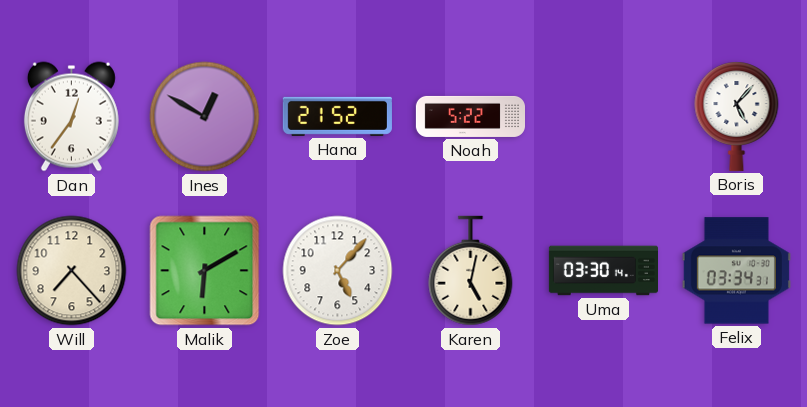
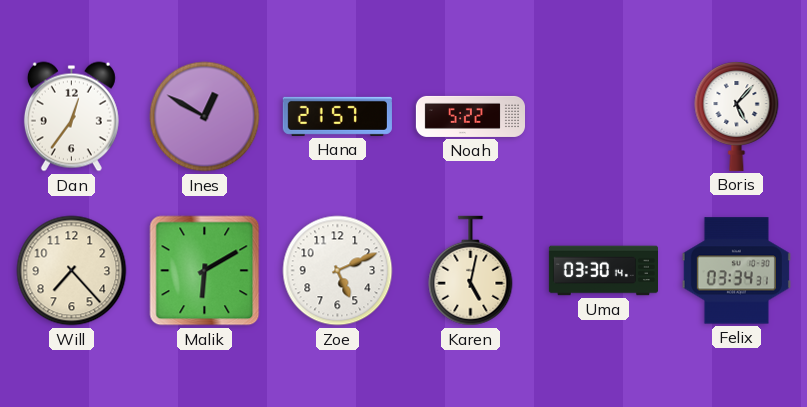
Hana: 21:52 -> 21:57
Zoe: 5:07 -> 5:11
